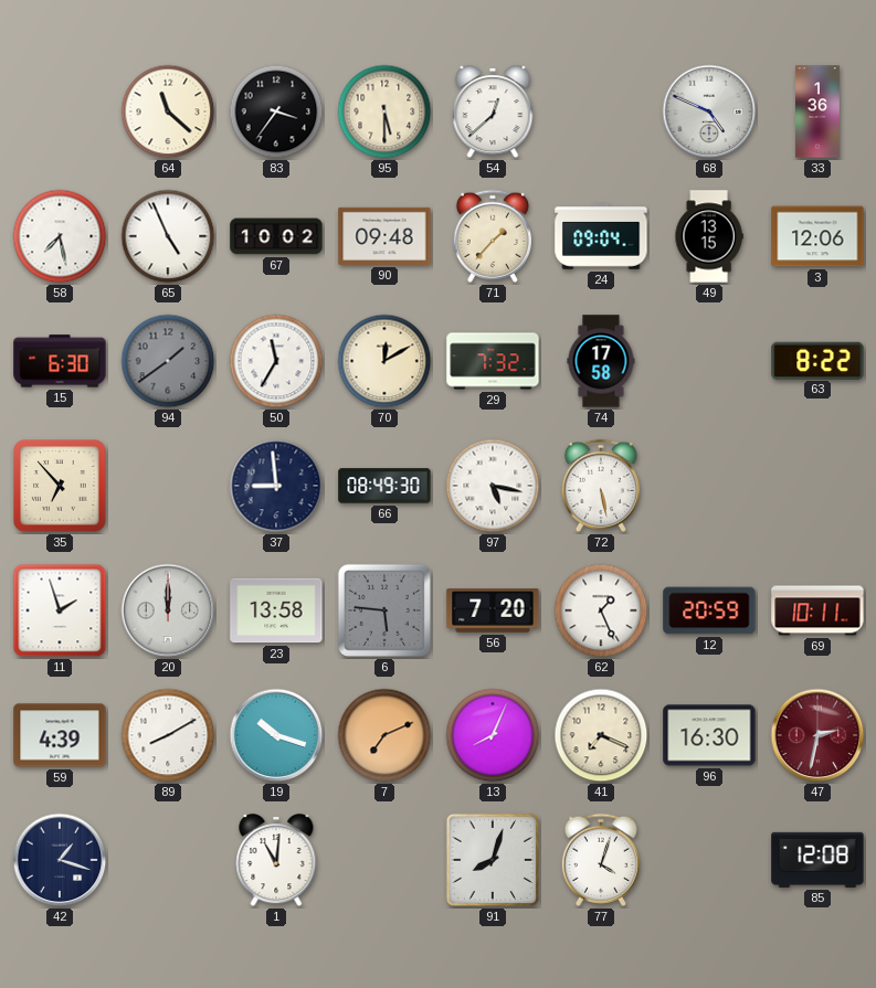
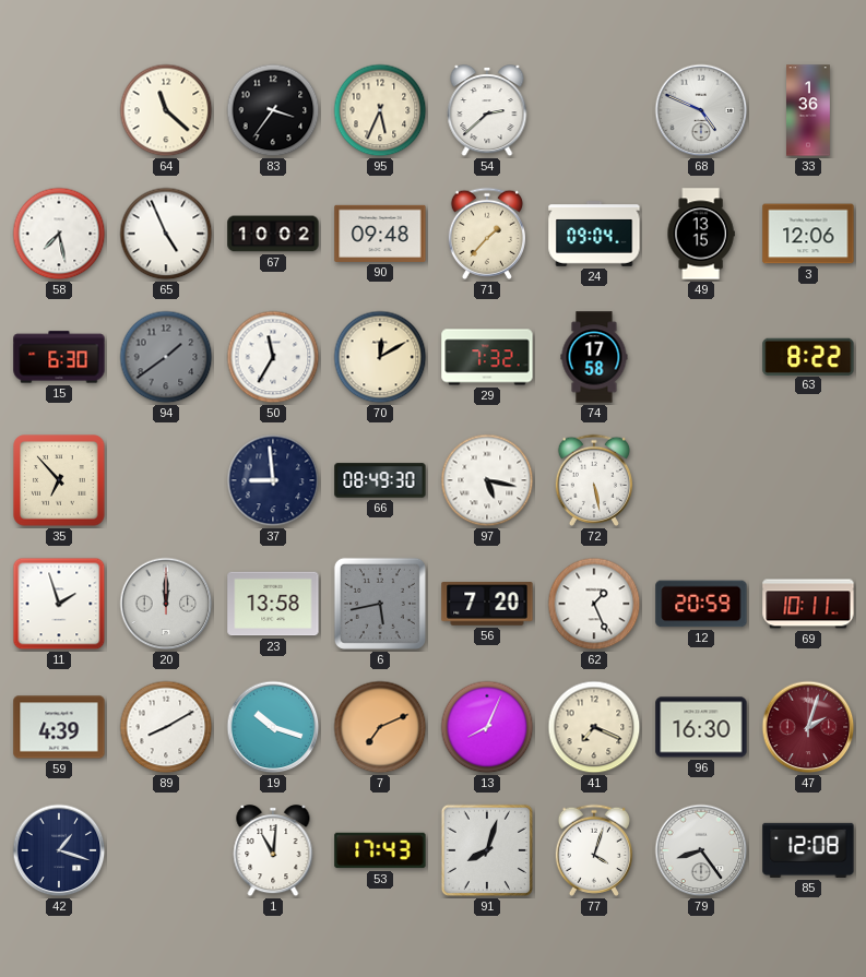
95: 5:30 -> 5:34
54: 12:38 -> 2:38
6: 5:46 -> 5:43
47: 2:32 -> 2:03
53: none -> 17:43
79: none -> 8:24
